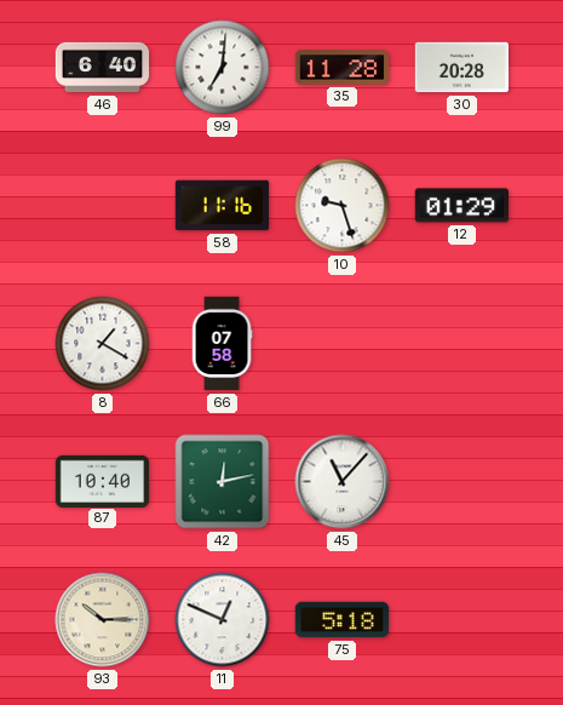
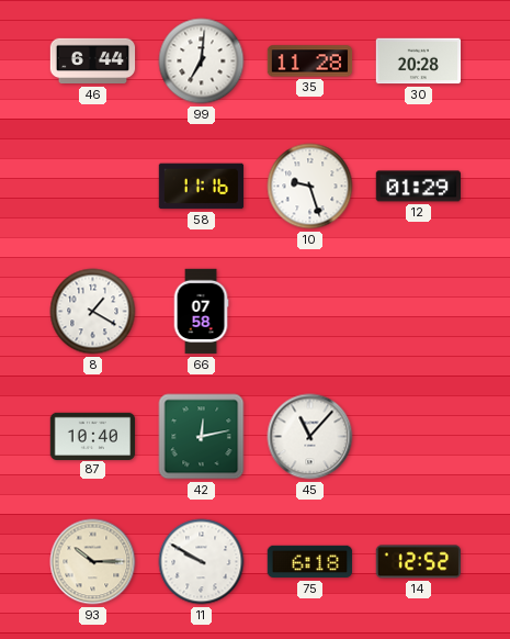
46: 6:40 -> 6:44
11: 12:49 -> 9:50
75: 5:18 -> 6:18
14: none -> 12:52
